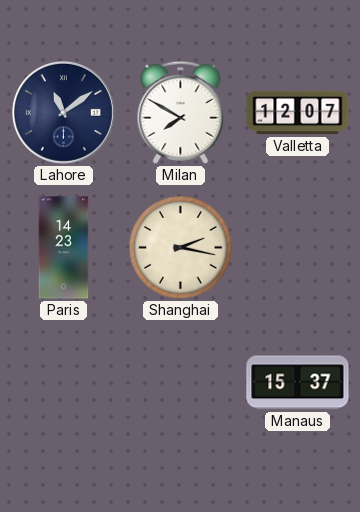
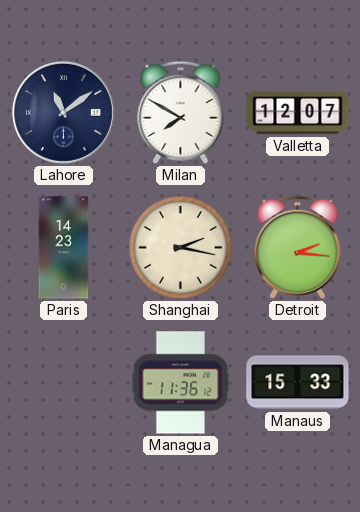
Detroit: none -> 2:16
Managua: none -> 11:36
Manaus: 15:37 -> 15:33
